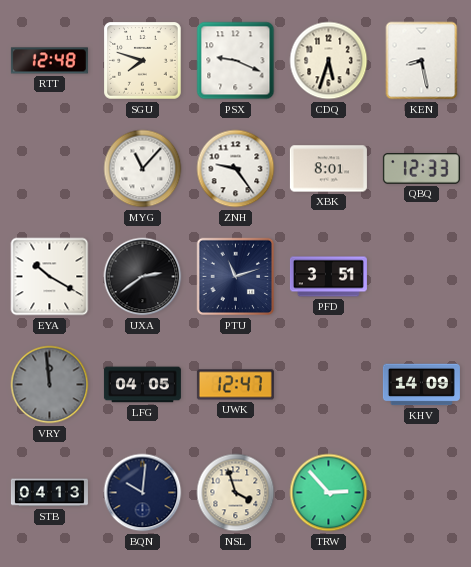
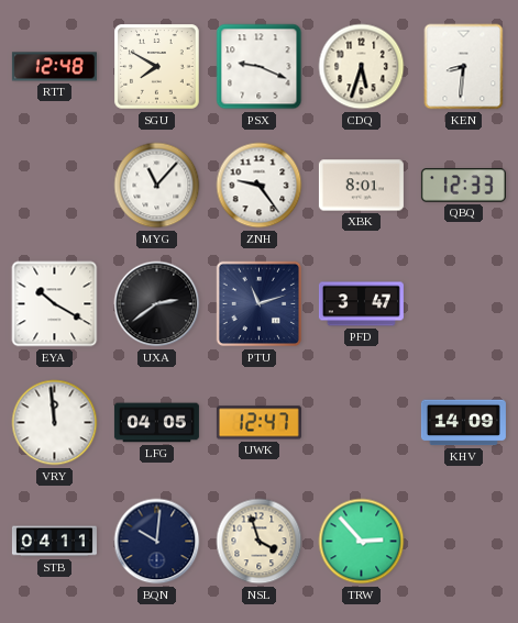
SGU: 7:48 -> 7:50
KEN: 8:28 -> 8:31
PFD: 3:51 -> 3:47
VRY dial: grey -> white
STB: 04:13 -> 04:11
